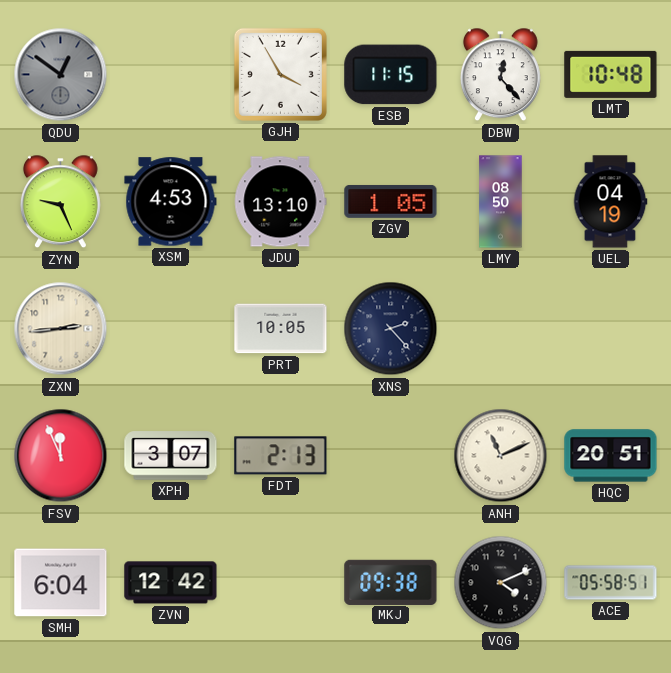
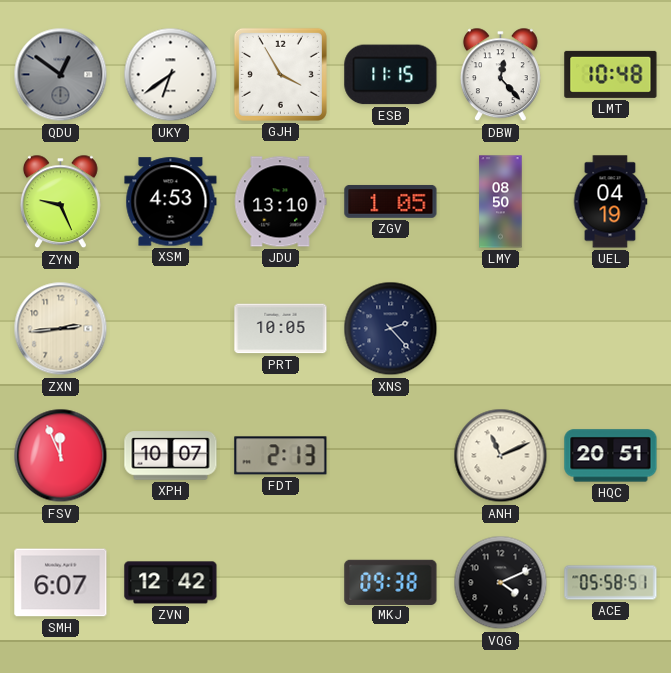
UKY: none -> 6:39
XPH: 3:07 -> 10:07
SMH: 6:04 -> 6:07
